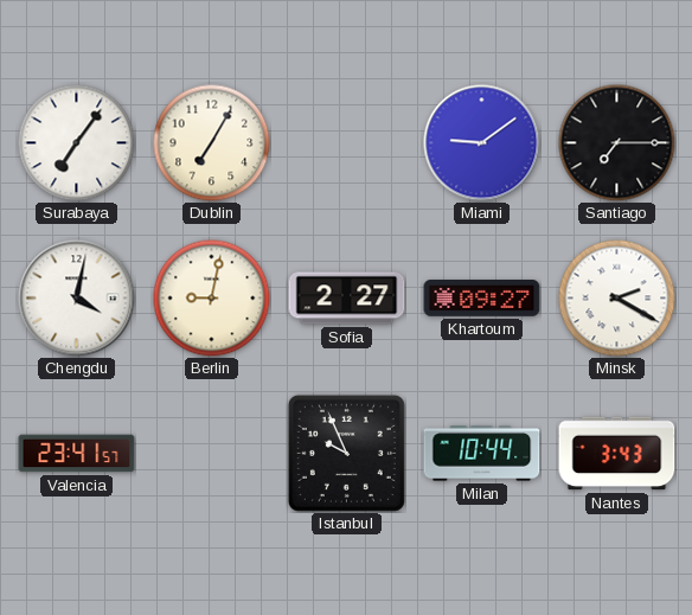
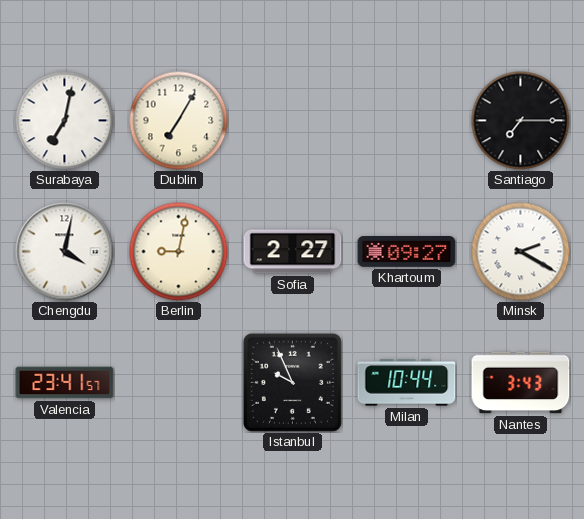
Surabaya: 7:06 -> 7:02
Miami: 9:09 -> none
